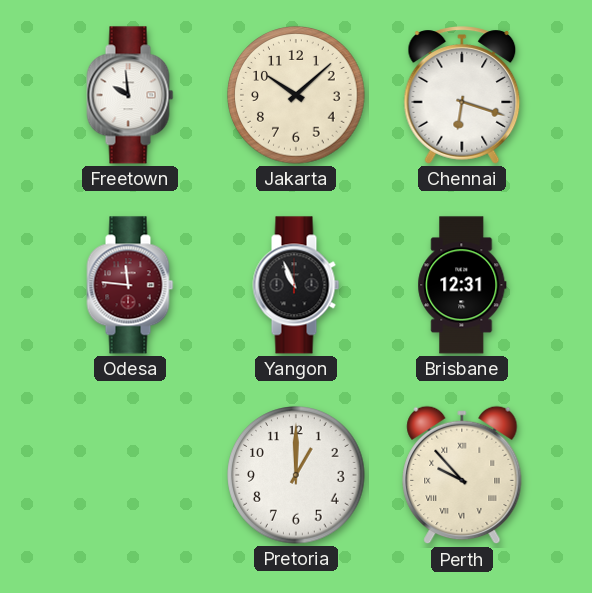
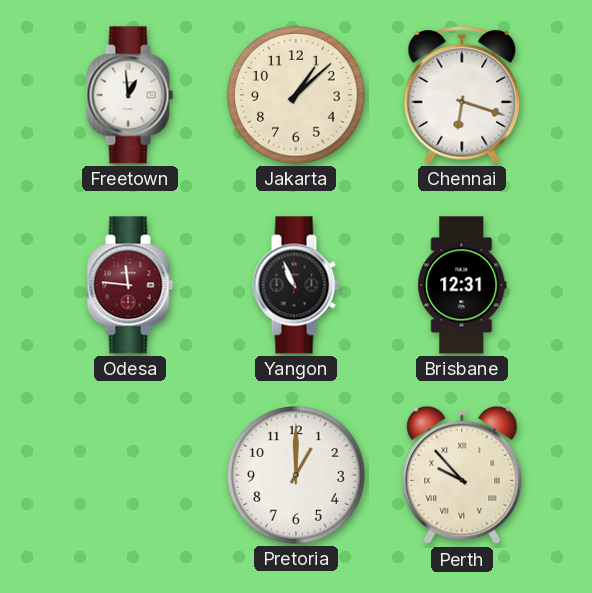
Freetown: 9:59 -> 12:59
Jakarta: 10:08 -> 1:08
